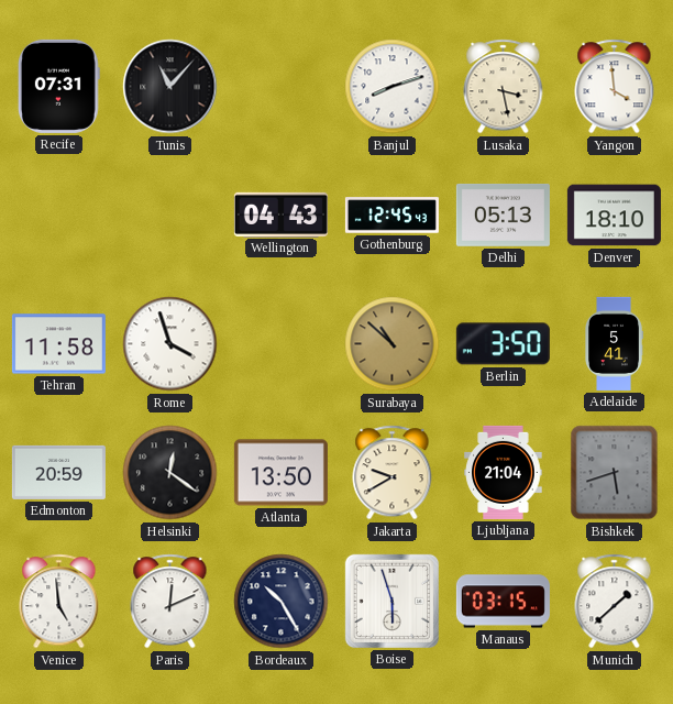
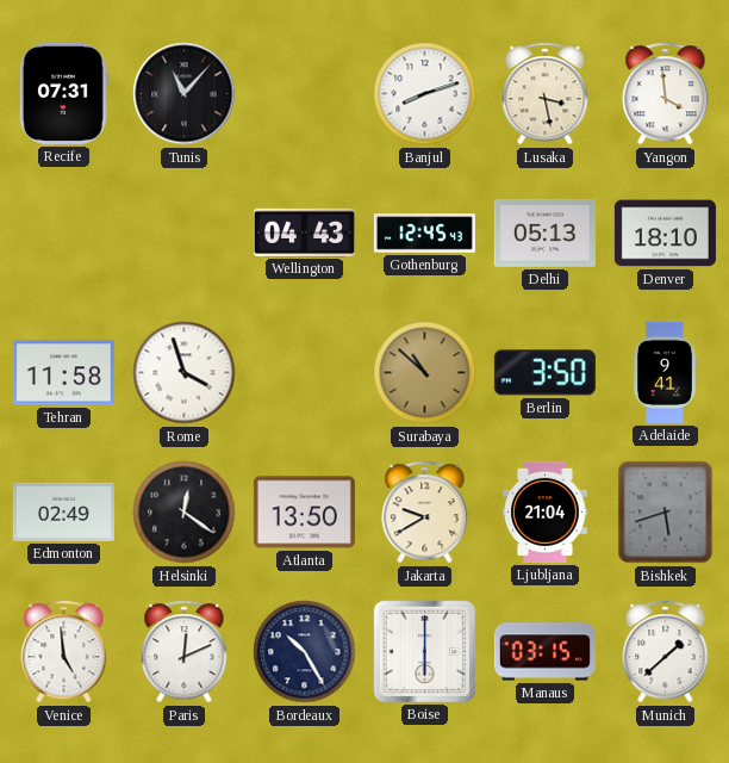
Adelaide: 5:41 -> 9:41
Edmonton: 20:59 -> 02:49
Boise: 5:57 -> 6:00
